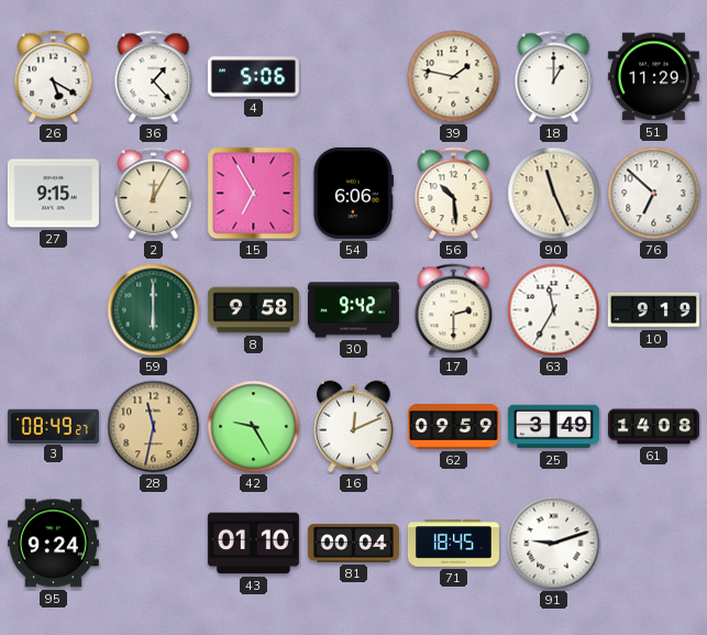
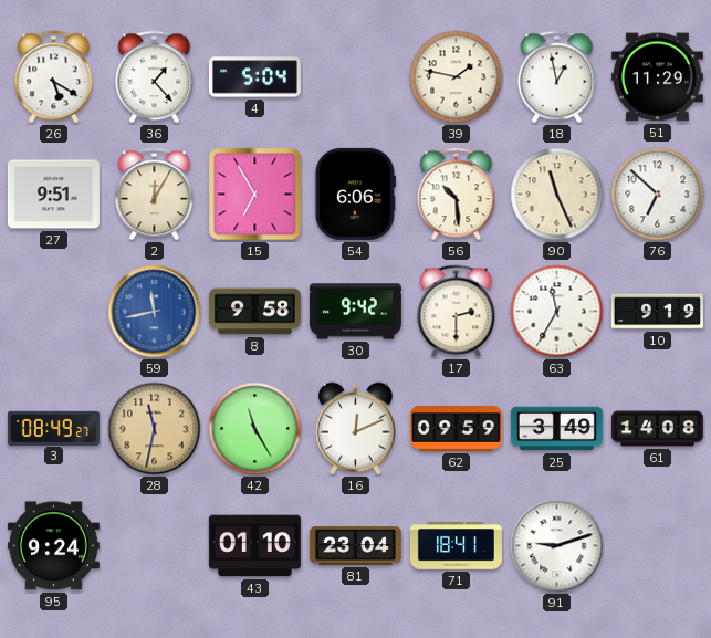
4: 5:06 -> 5:04
18: 1:00 -> 12:58
27: 9:15 -> 9:51
59: 6:00 -> 11:43
59 dial: green -> blue
42: 9:25 -> 11:25
81: 00:04 -> 23:04
71: 18:45 -> 18:41
